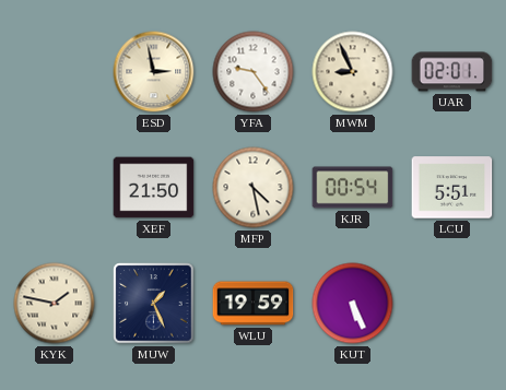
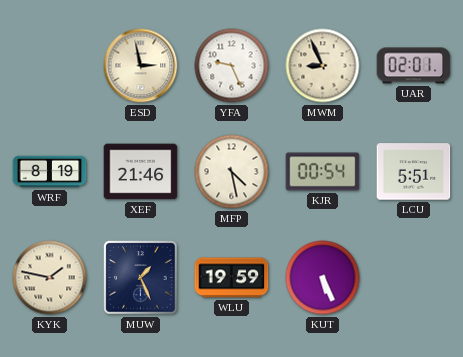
YFA: 9:24 -> 9:26
WRF: none -> 8:19
XEF: 21:50 -> 21:46
